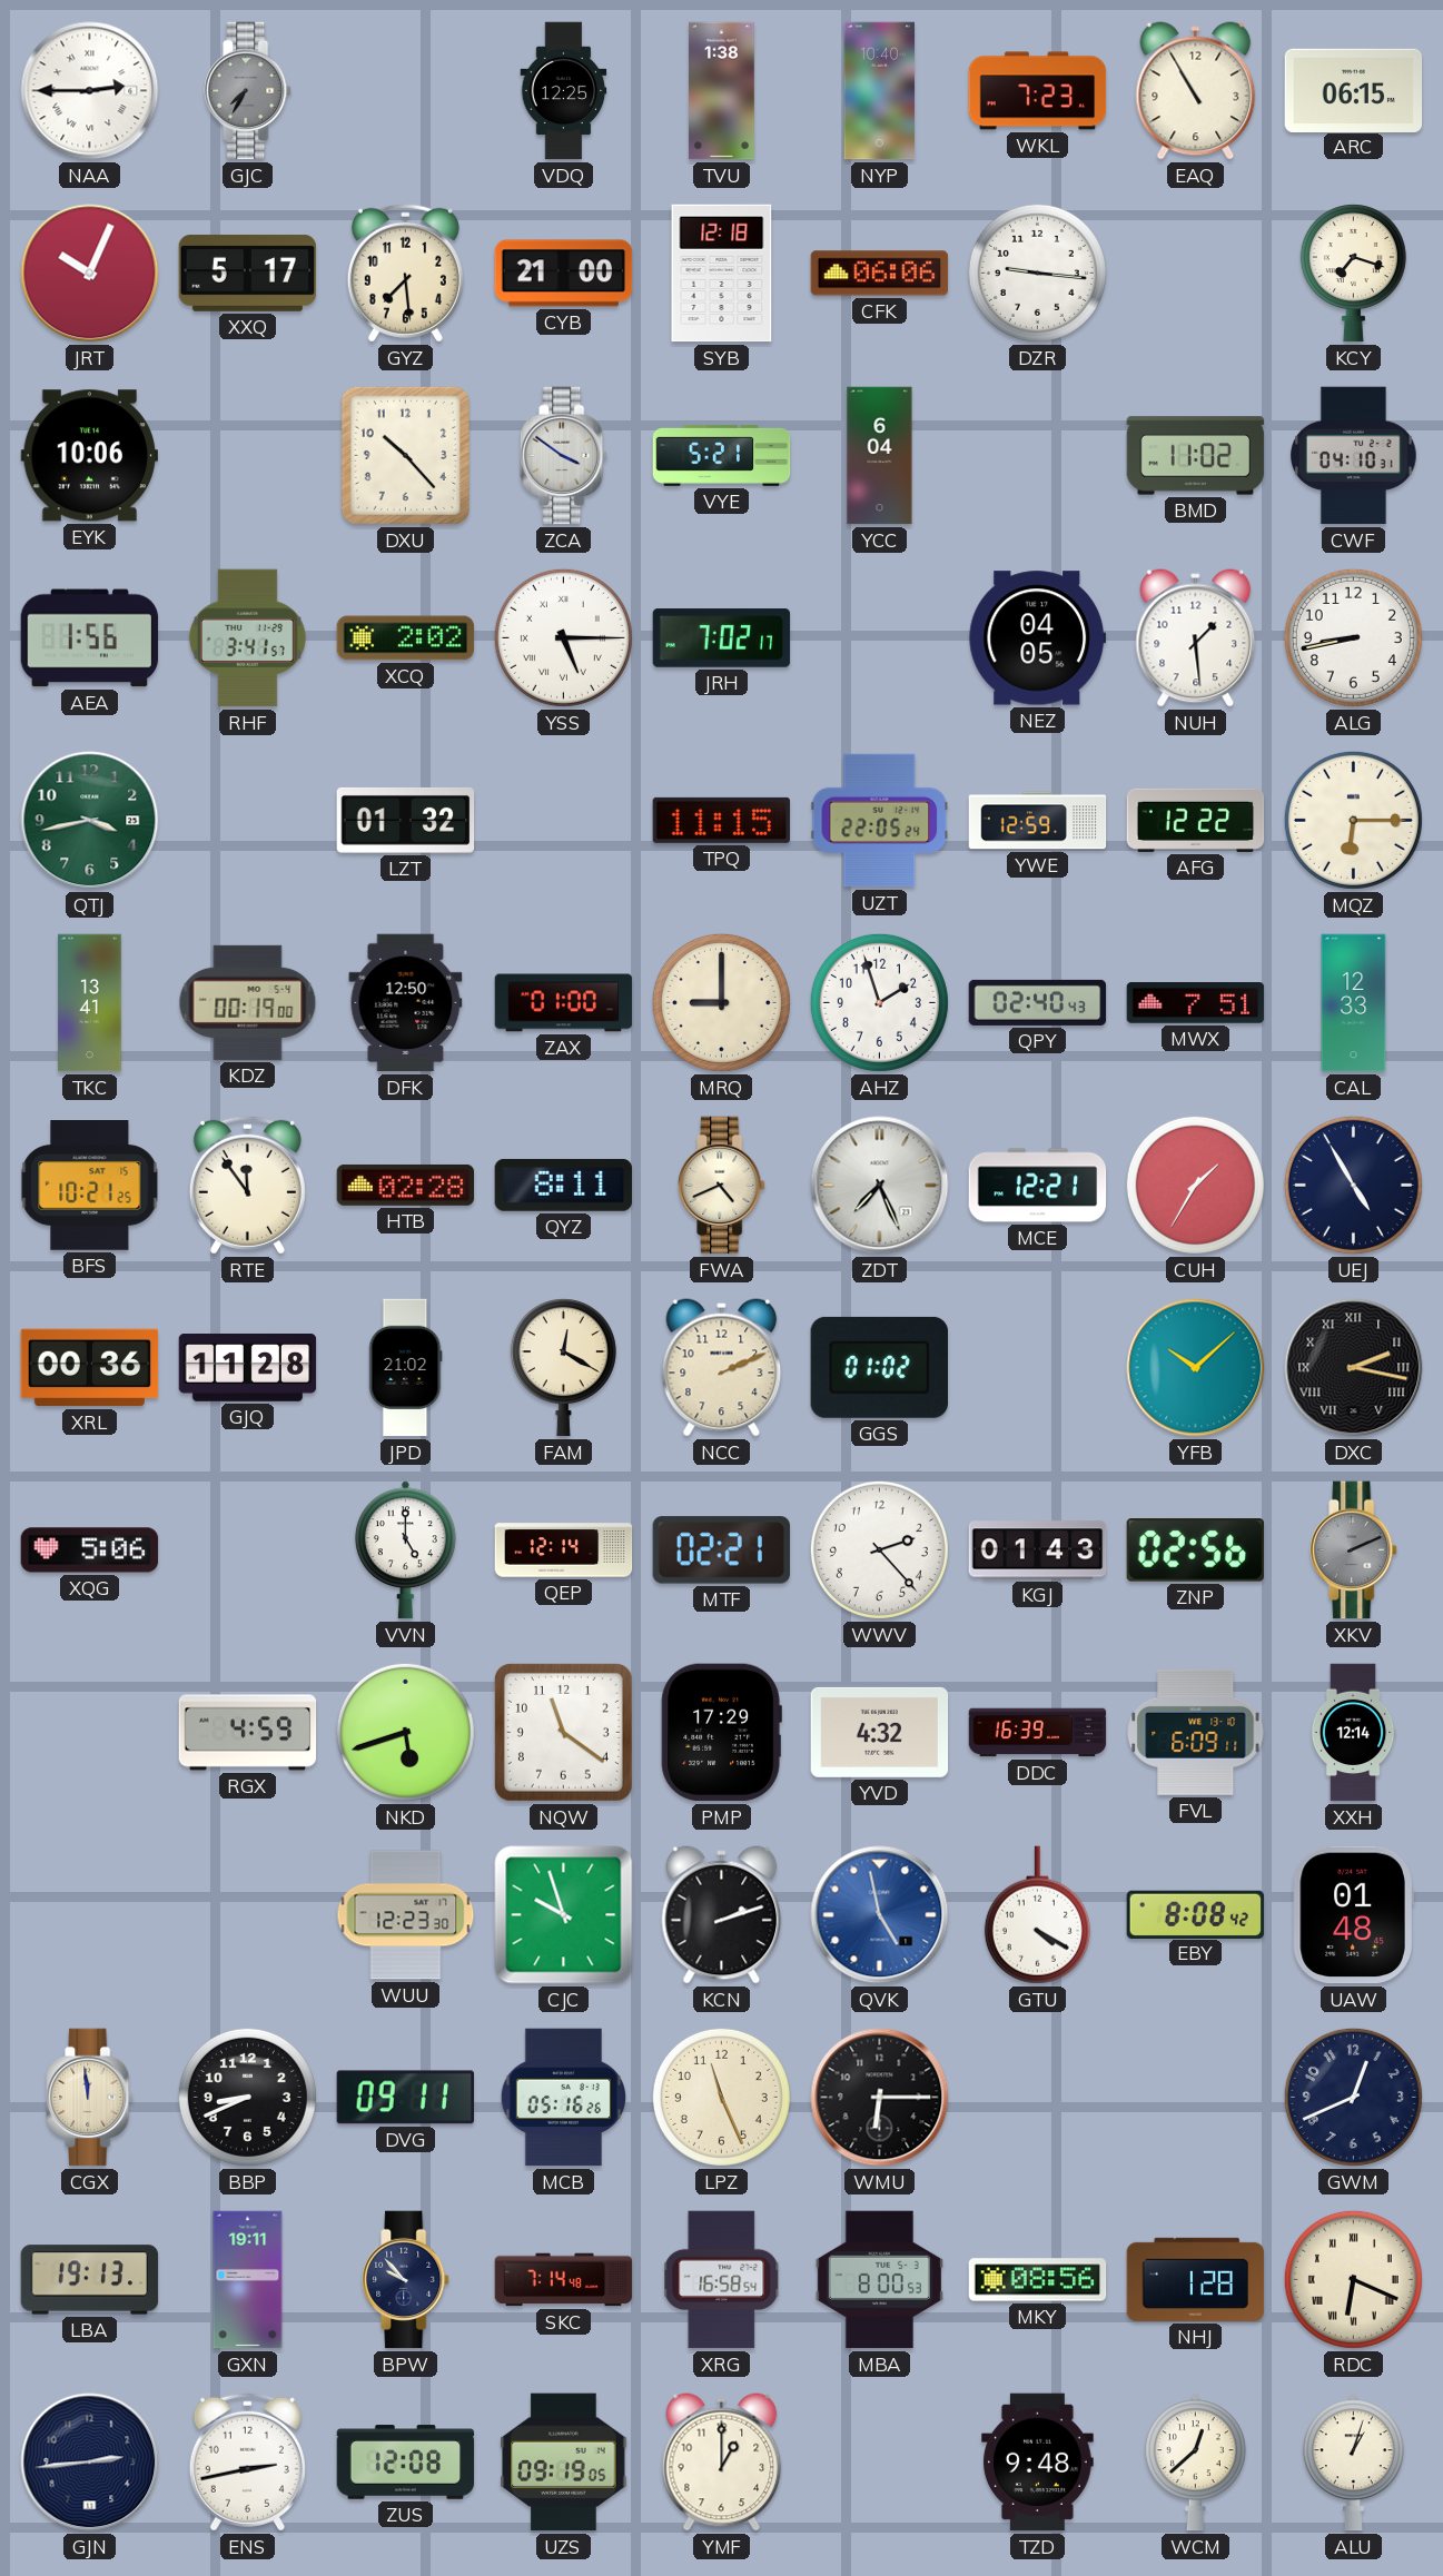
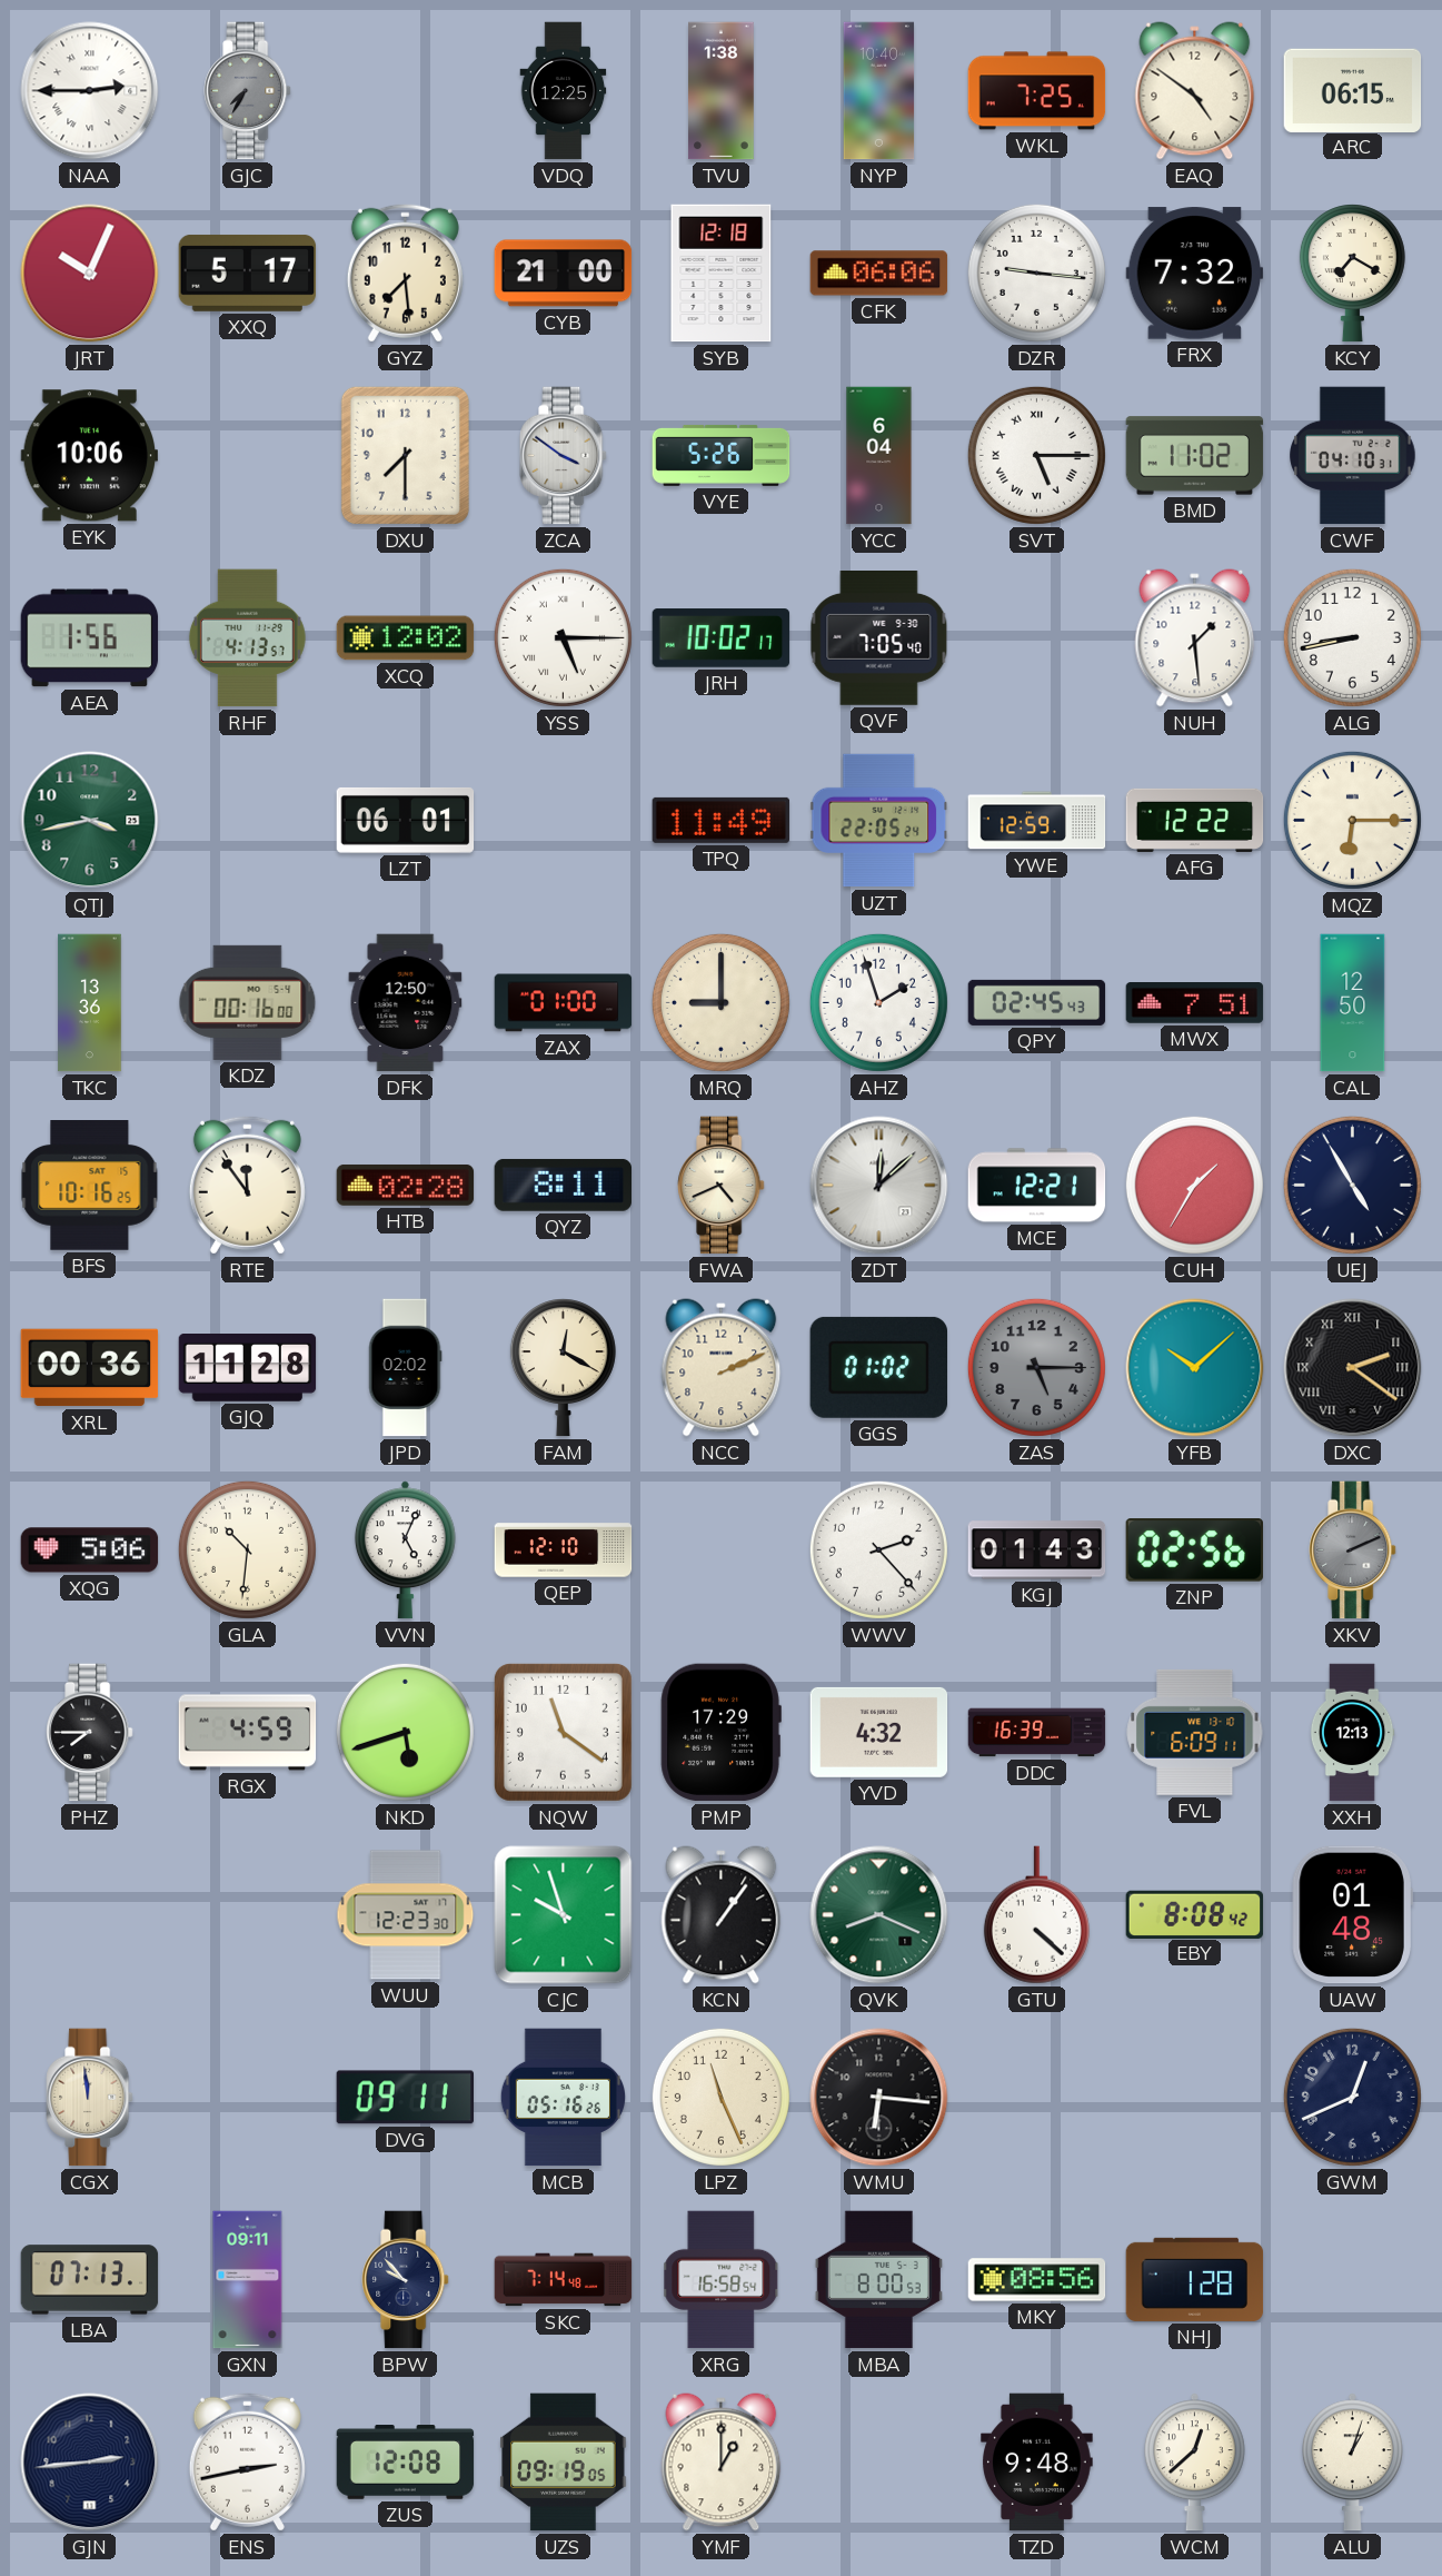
WKL: 7:23 -> 7:25
EAQ: 10:55 -> 4:51
FRX: none -> 7:32
KCY: 7:18 -> 7:20
DXU: 10:23 -> 7:30
VYE: 5:21 -> 5:26
SVT: none -> 5:15
RHF: 3:41 -> 4:13
XCQ: 2:02 -> 12:02
JRH: 7:02 -> 10:02
QVF: none -> 7:05
NEZ: 04:05 -> none
LZT: 01:32 -> 06:01
TPQ: 11:15 -> 11:49
TKC: 13:41 -> 13:36
KDZ: 00:19 -> 00:16
QPY: 02:40 -> 02:45
CAL: 12:33 -> 12:50
BFS: 10:21 -> 10:16
ZDT: 7:26 -> 12:08
JPD: 21:02 -> 02:02
ZAS: none -> 5:15
DXC: 2:17 -> 2:21
GLA: none -> 10:31
VVN: 5:00 -> 5:04
QEP: 12:14 -> 12:10
MTF: 02:21 -> none
PHZ: none -> 7:45
XXH: 12:14 -> 12:13
KCN: 2:12 -> 1:06
QVK: 4:58 -> 8:19
QVK dial: blue -> green
GTU: 4:20 -> 4:22
BBP: 8:41 -> none
WMU: 6:15 -> 6:16
LBA: 19:13 -> 07:13
GXN: 19:11 -> 09:11
RDC: 6:19 -> none
